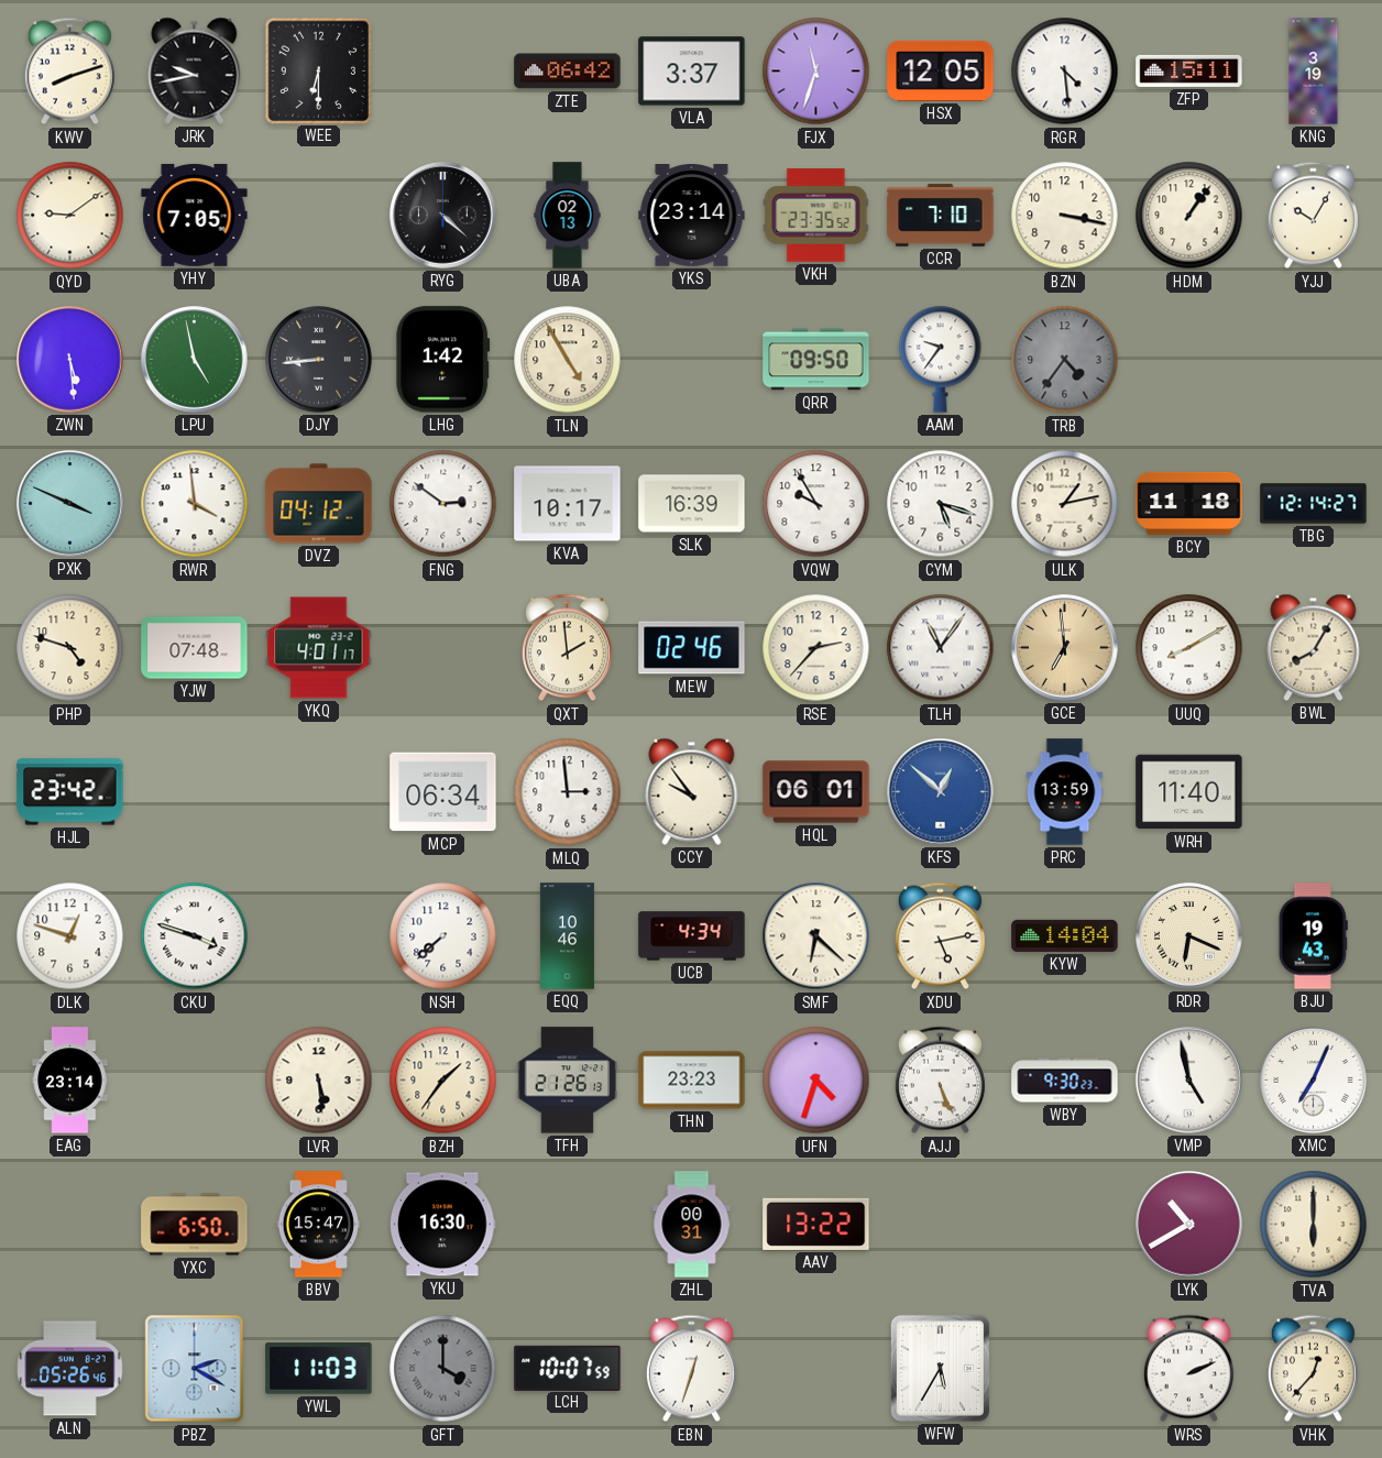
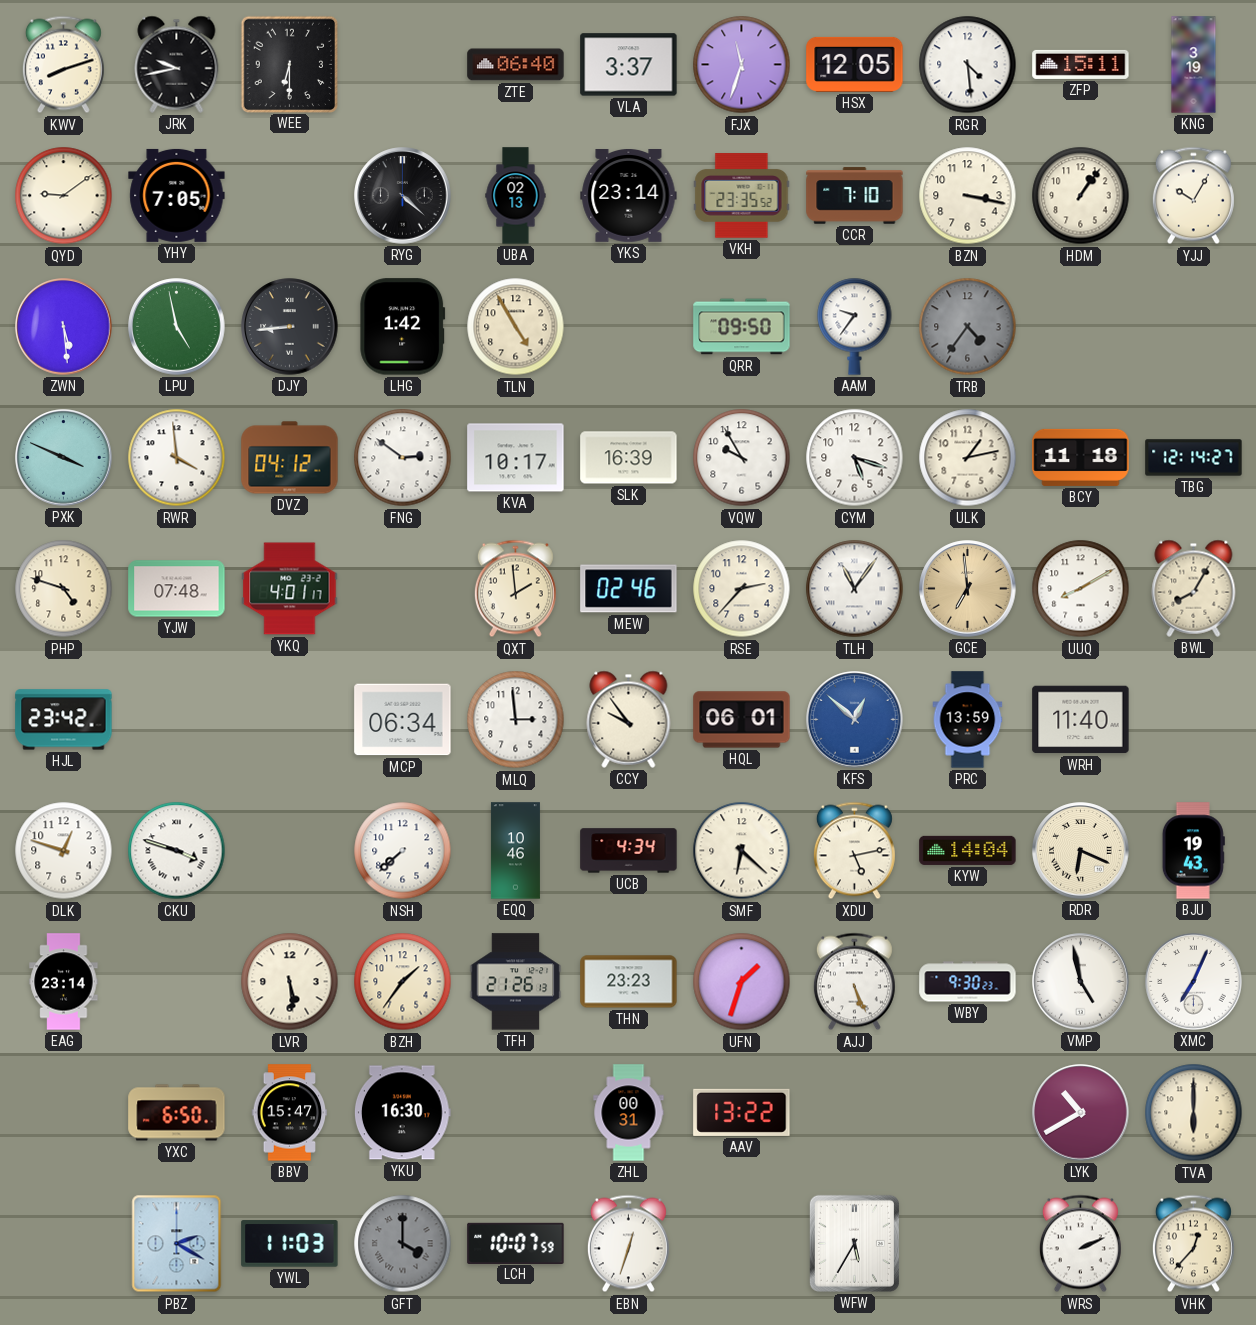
ZTE: 06:42 -> 06:40
UFN: 4:33 -> 1:33
ALN: 05:26 -> none
